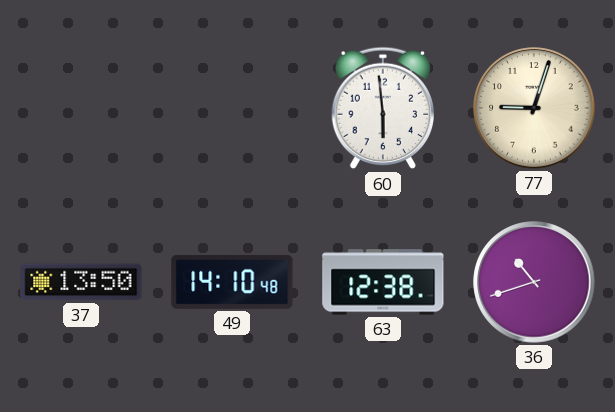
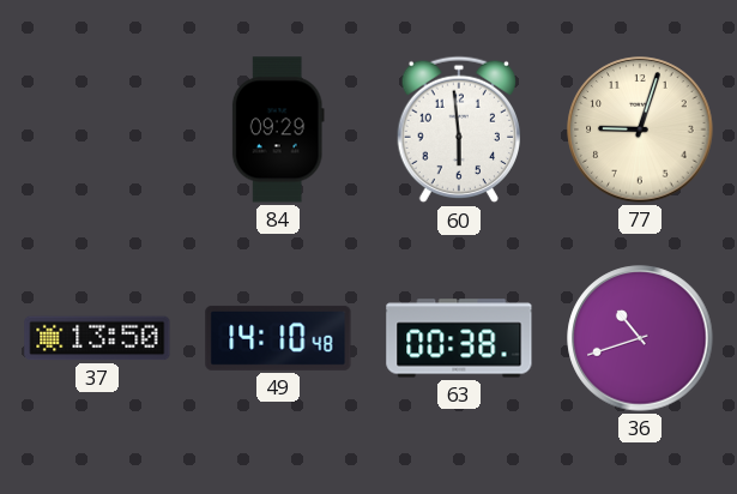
84: none -> 09:29
63: 12:38 -> 00:38
